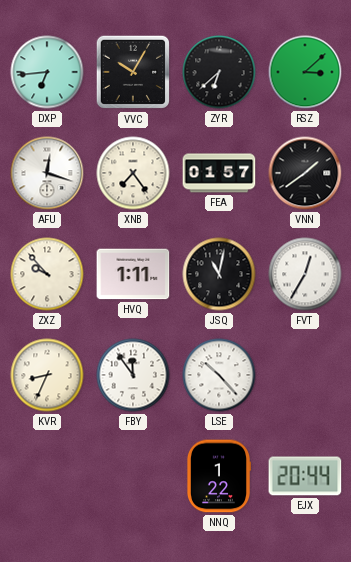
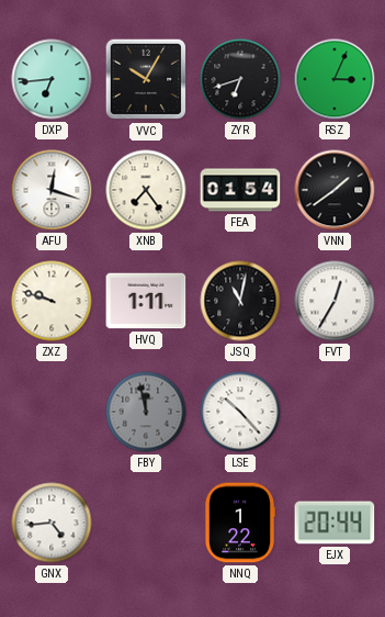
ZYR: 6:38 -> 6:42
RSZ: 3:08 -> 3:04
FEA: 01:57 -> 01:54
ZXZ: 9:53 -> 9:48
KVR: 8:34 -> none
FBY: 11:54 -> 11:58
FBY dial: white -> grey
GNX: none -> 4:44
